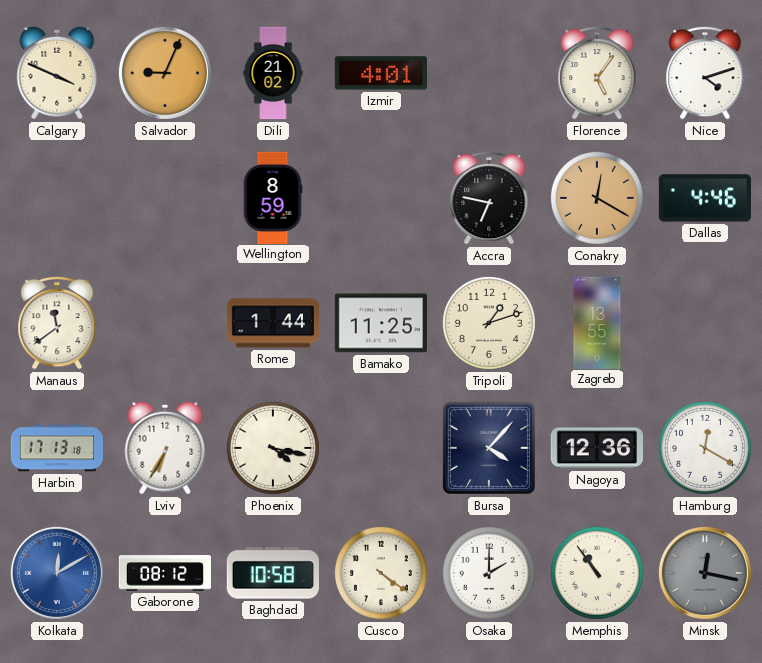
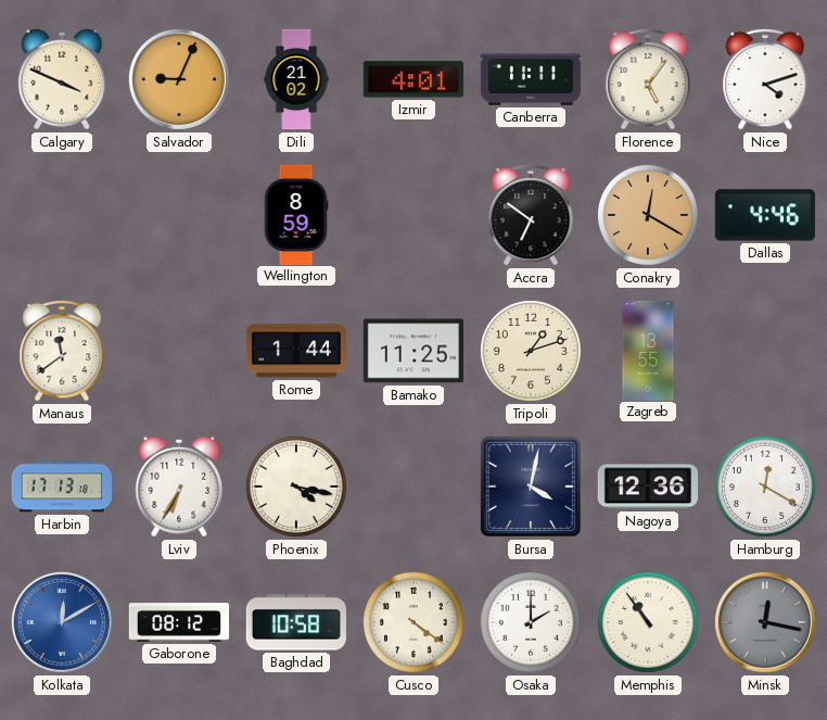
Canberra: none -> 11:11
Accra: 6:47 -> 6:51
Bursa: 4:07 -> 4:02
